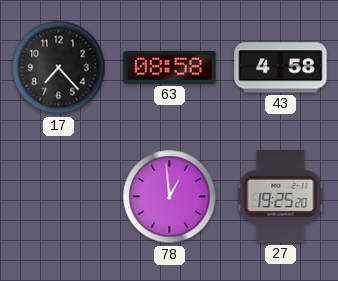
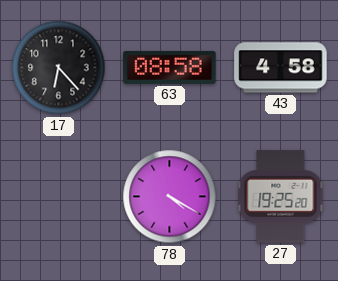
17: 7:23 -> 6:23
78: 12:59 -> 4:20
